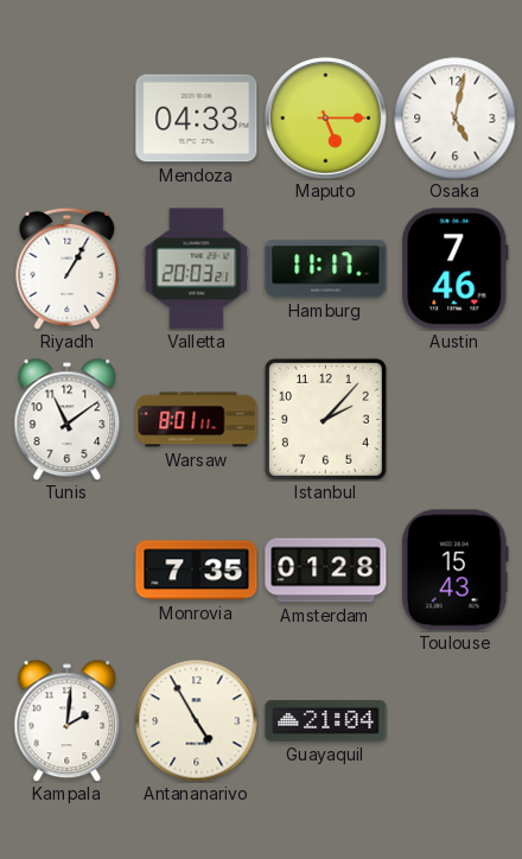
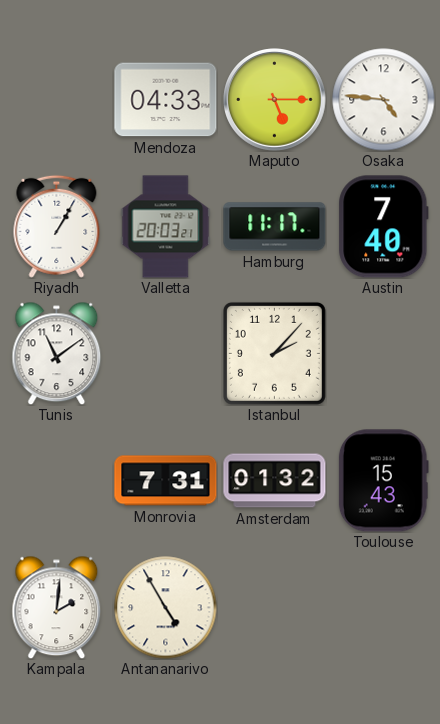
Osaka: 5:02 -> 4:46
Austin: 7:46 -> 7:40
Warsaw: 8:01 -> none
Monrovia: 7:35 -> 7:31
Amsterdam: 01:28 -> 01:32
Guayaquil: 21:04 -> none
